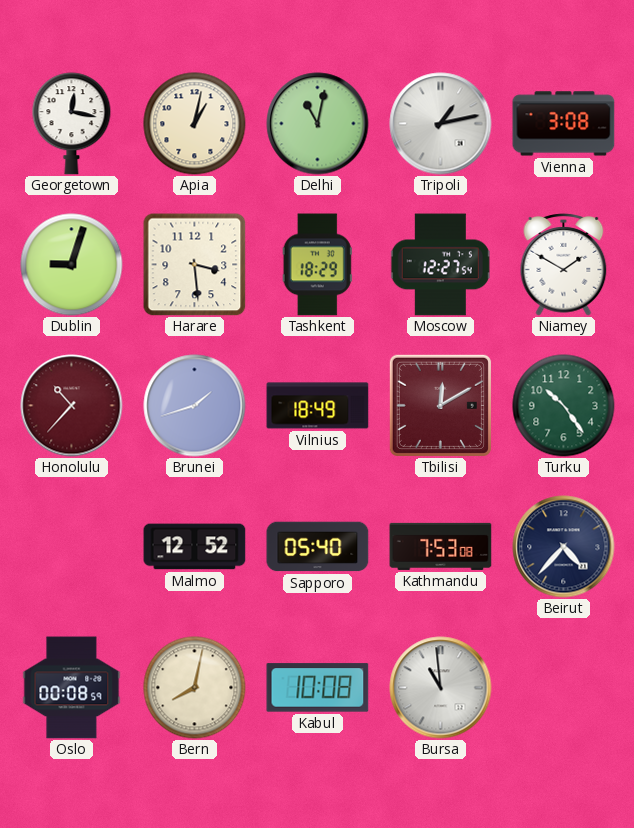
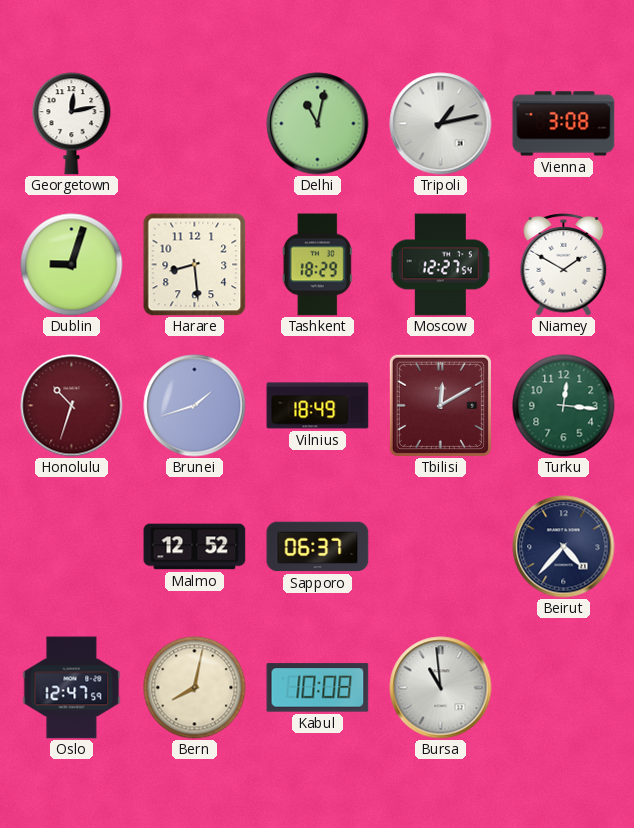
Georgetown: 12:17 -> 12:13
Apia: 1:02 -> none
Harare: 3:29 -> 8:29
Honolulu: 10:37 -> 10:33
Turku: 10:24 -> 12:16
Sapporo: 05:40 -> 06:37
Kathmandu: 7:53 -> none
Oslo: 00:08 -> 12:47
